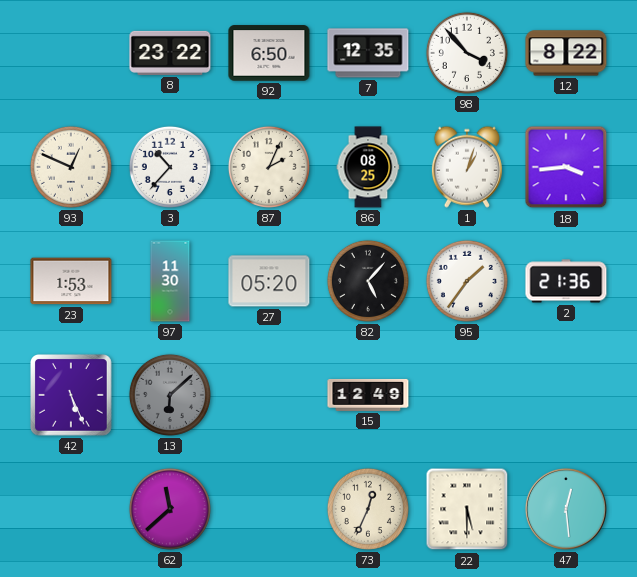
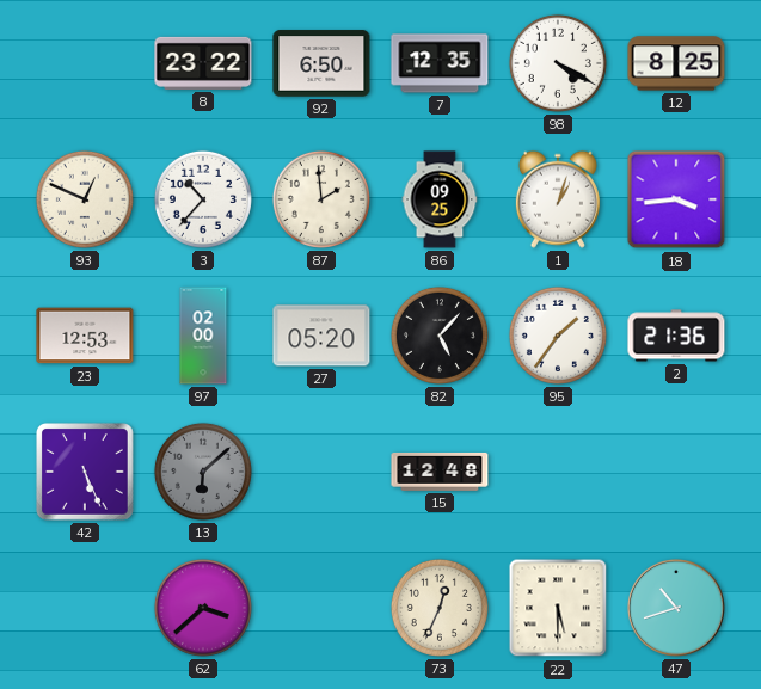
98: 3:53 -> 4:20
12: 8:22 -> 8:25
87: 2:04 -> 1:59
86: 08:25 -> 09:25
23: 1:53 -> 12:53
97: 11:30 -> 02:00
15: 12:49 -> 12:48
62: 11:38 -> 3:38
47: 12:29 -> 10:42
